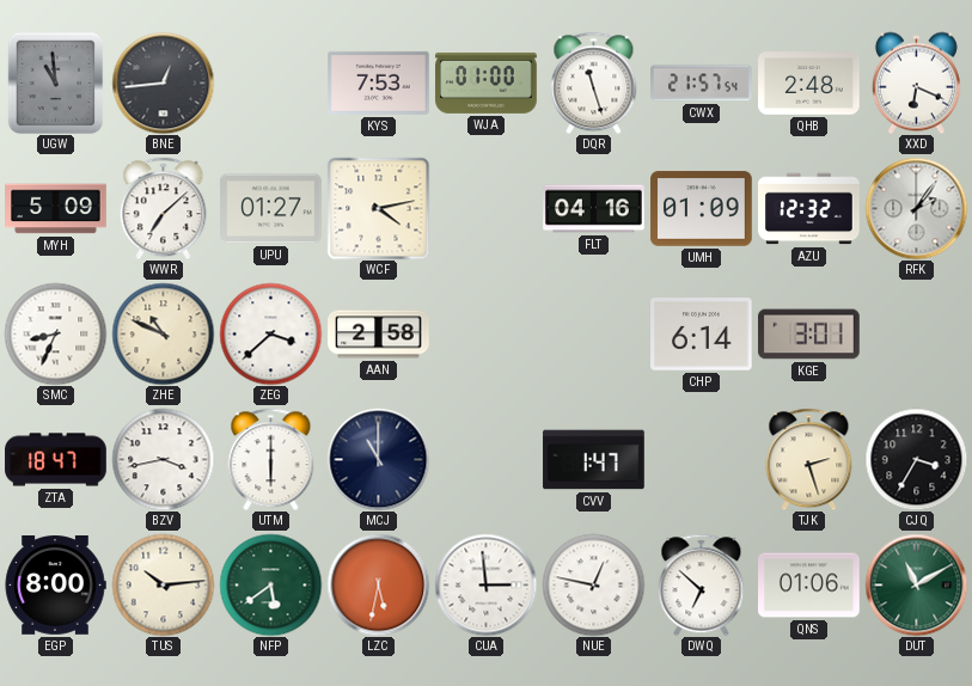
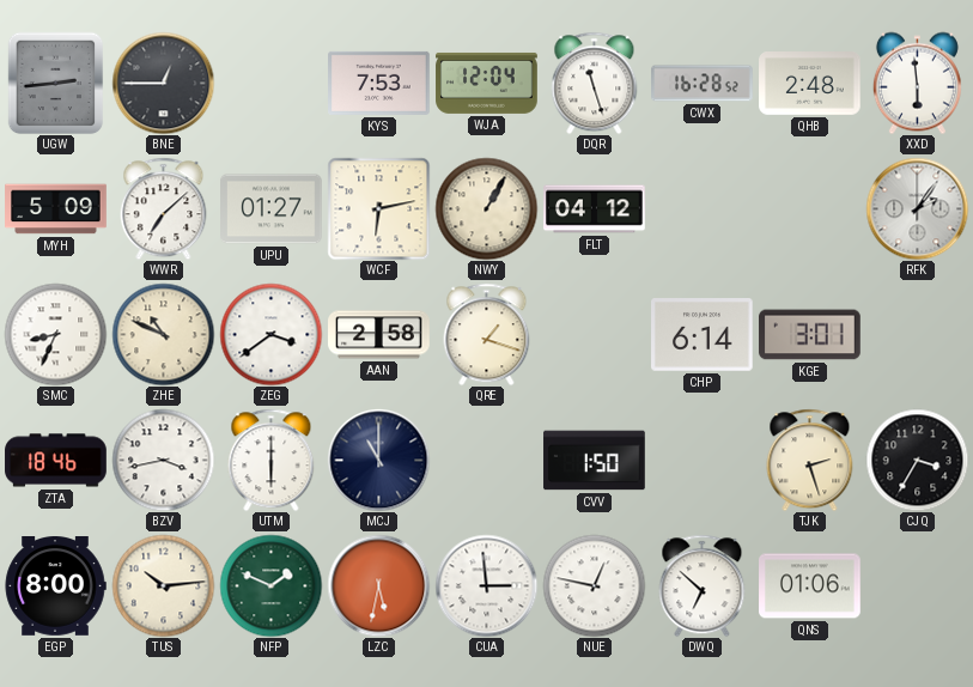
UGW: 10:59 -> 2:44
BNE: 12:44 -> 12:45
WJA: 01:00 -> 12:04
CWX: 21:57 -> 16:28
XXD: 6:19 -> 5:59
WCF: 4:13 -> 6:13
NWY: none -> 1:05
FLT: 04:16 -> 04:12
UMH: 01:09 -> none
AZU: 12:32 -> none
ZEG: 3:38 -> 3:39
QRE: none -> 1:18
ZTA: 18:47 -> 18:46
CVV: 1:47 -> 1:50
NFP: 5:39 -> 1:49
DUT: 11:10 -> none
